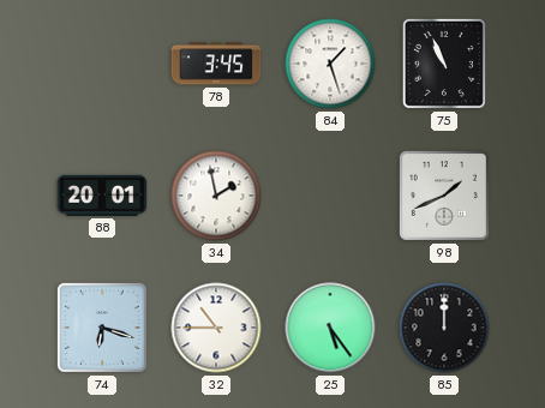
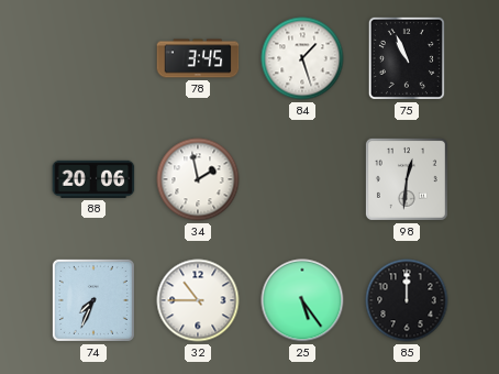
88: 20:01 -> 20:06
98: 1:41 -> 12:31
74: 6:18 -> 7:34
